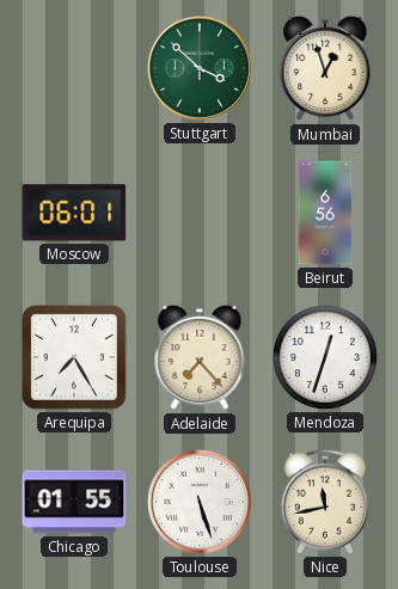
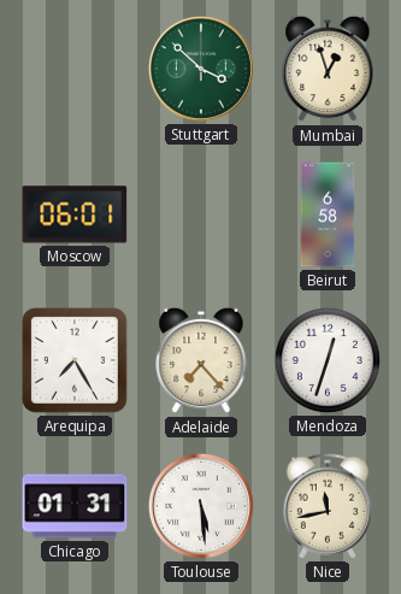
Beirut: 6:56 -> 6:58
Chicago: 01:55 -> 01:31
Toulouse: 5:27 -> 5:29
